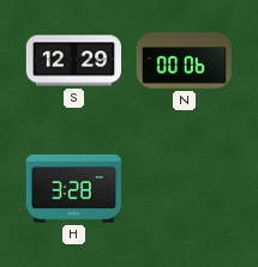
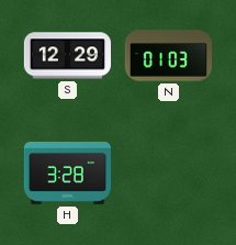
N: 00:06 -> 01:03
